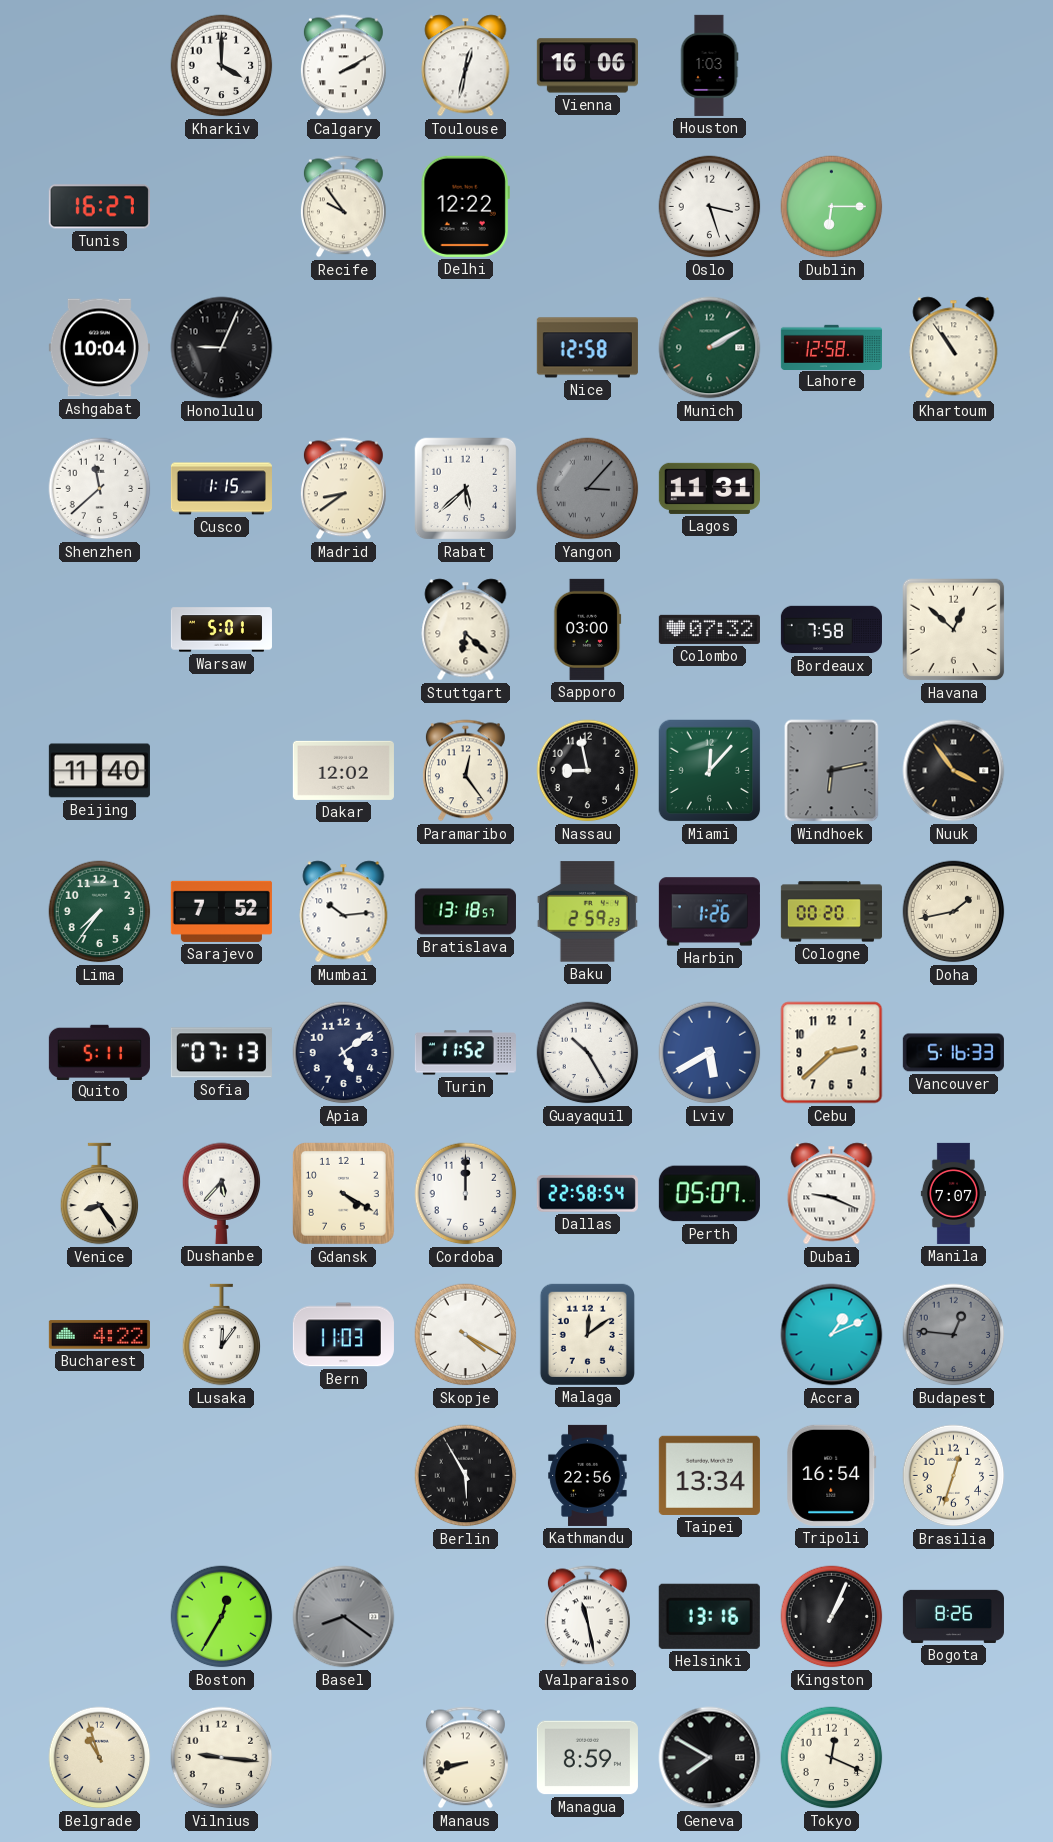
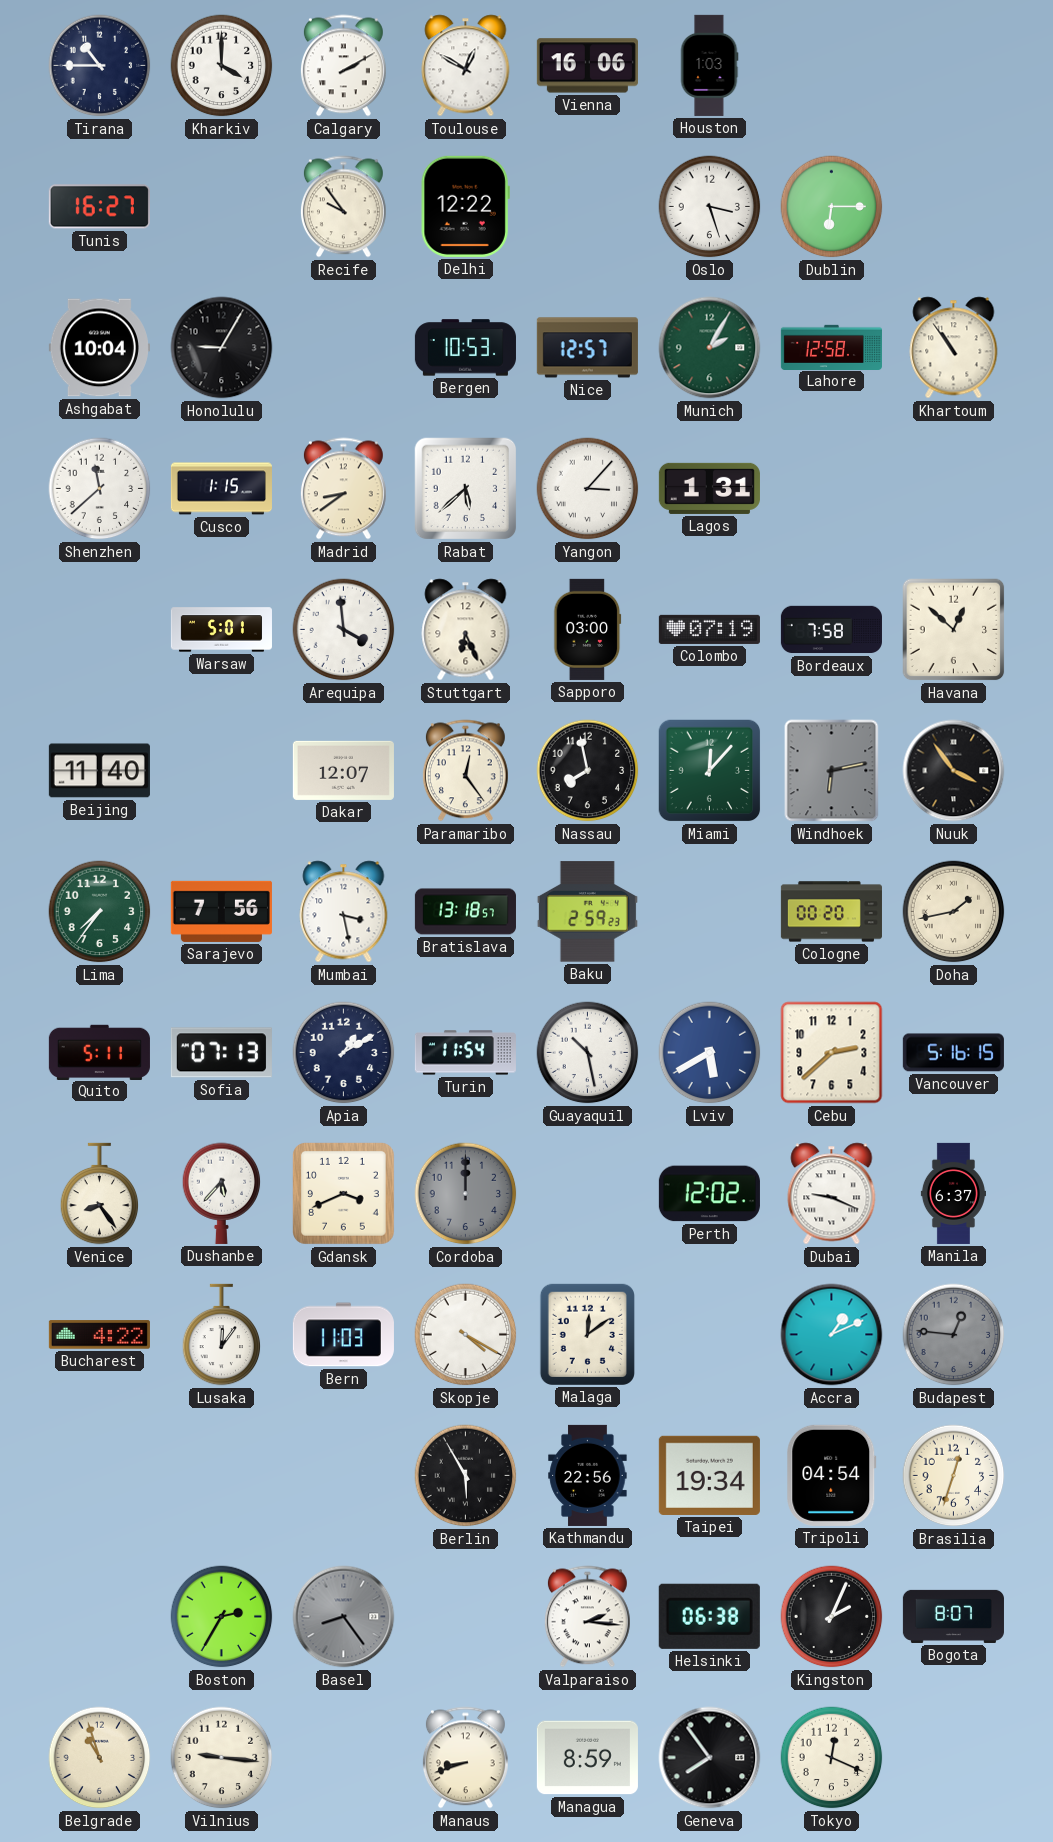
Tirana: none -> 10:45
Toulouse: 12:32 -> 12:50
Honolulu: 9:04 -> 9:05
Bergen: none -> 10:53
Nice: 12:58 -> 12:57
Munich: 2:10 -> 2:05
Yangon dial: grey -> white
Lagos: 11:31 -> 1:31
Arequipa: none -> 3:59
Stuttgart: 6:22 -> 6:26
Colombo: 07:32 -> 07:19
Dakar: 12:02 -> 12:07
Nassau: 8:58 -> 7:58
Sarajevo: 7:52 -> 7:56
Mumbai: 10:14 -> 3:28
Harbin: 1:26 -> none
Apia: 5:09 -> 1:10
Turin: 11:52 -> 11:54
Guayaquil: 10:25 -> 10:28
Vancouver: 5:16:33 -> 5:16:15
Gdansk: 4:20 -> 3:41
Cordoba dial: white -> grey
Dallas: 22:58 -> none
Perth: 05:07 -> 12:02
Manila: 7:07 -> 6:37
Taipei: 13:34 -> 19:34
Tripoli: 16:54 -> 04:54
Boston: 12:35 -> 2:35
Basel: 8:21 -> 8:24
Valparaiso: 11:28 -> 2:16
Helsinki: 13:16 -> 06:38
Kingston: 1:04 -> 2:04
Bogota: 8:26 -> 8:07
Geneva: 7:50 -> 7:54
